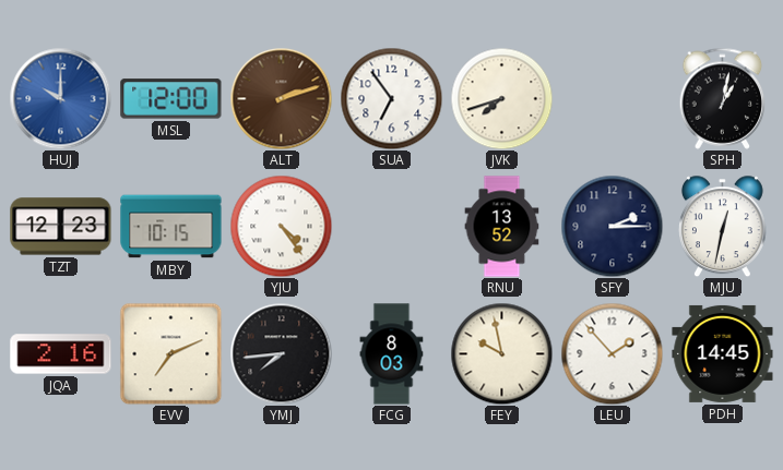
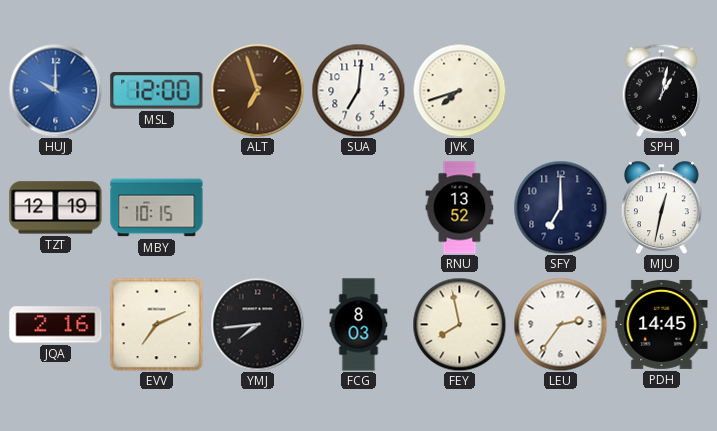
ALT: 2:12 -> 6:57
SUA: 6:54 -> 7:01
TZT: 12:23 -> 12:19
YJU: 4:24 -> none
SFY: 2:15 -> 7:00
FEY: 9:58 -> 7:58
LEU: 1:53 -> 2:36
